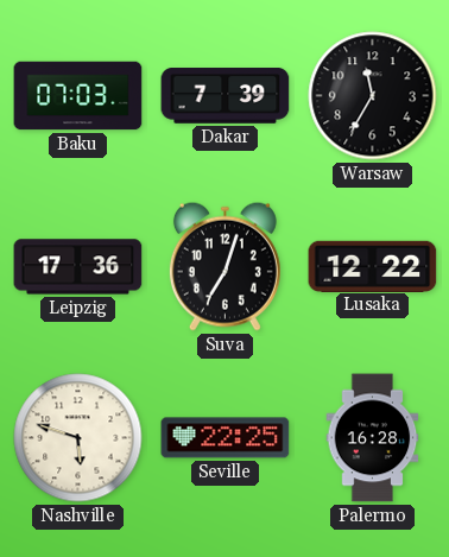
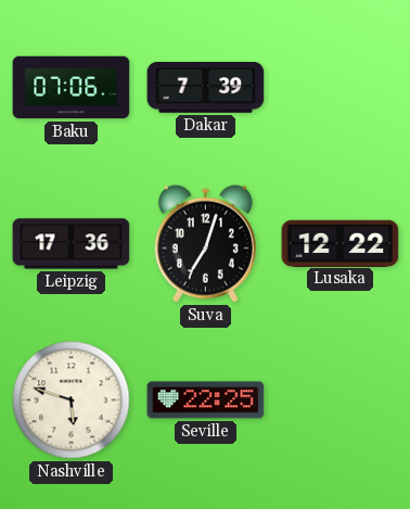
Baku: 07:03 -> 07:06
Warsaw: 11:35 -> none
Palermo: 16:28 -> none
